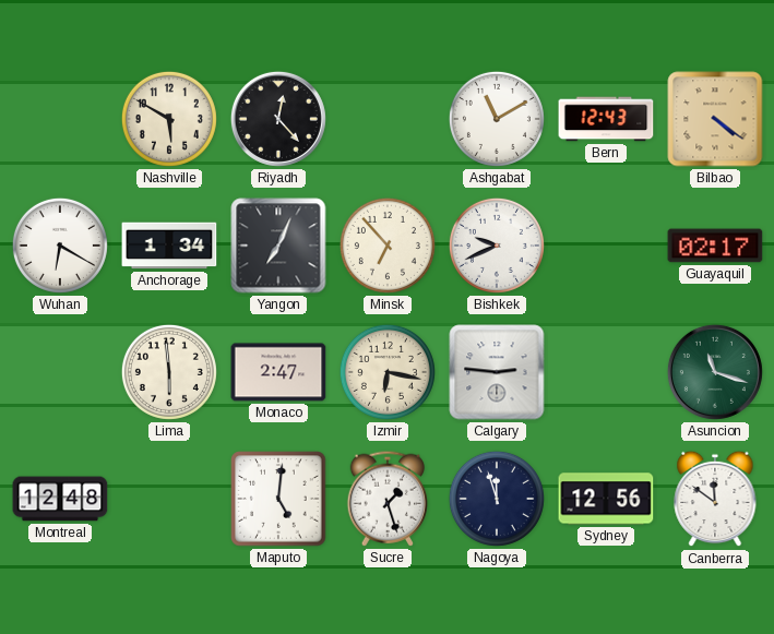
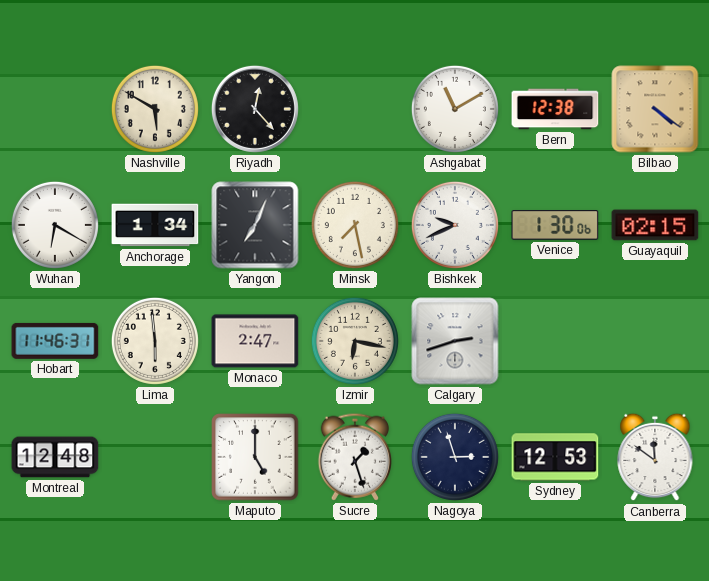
Bern: 12:43 -> 12:38
Minsk: 6:53 -> 7:28
Venice: none -> 1:30
Guayaquil: 02:17 -> 02:15
Hobart: none -> 11:46
Calgary: 2:46 -> 2:42
Asuncion: 11:18 -> none
Maputo: 5:01 -> 5:00
Nagoya: 11:57 -> 2:57
Sydney: 12:56 -> 12:53
